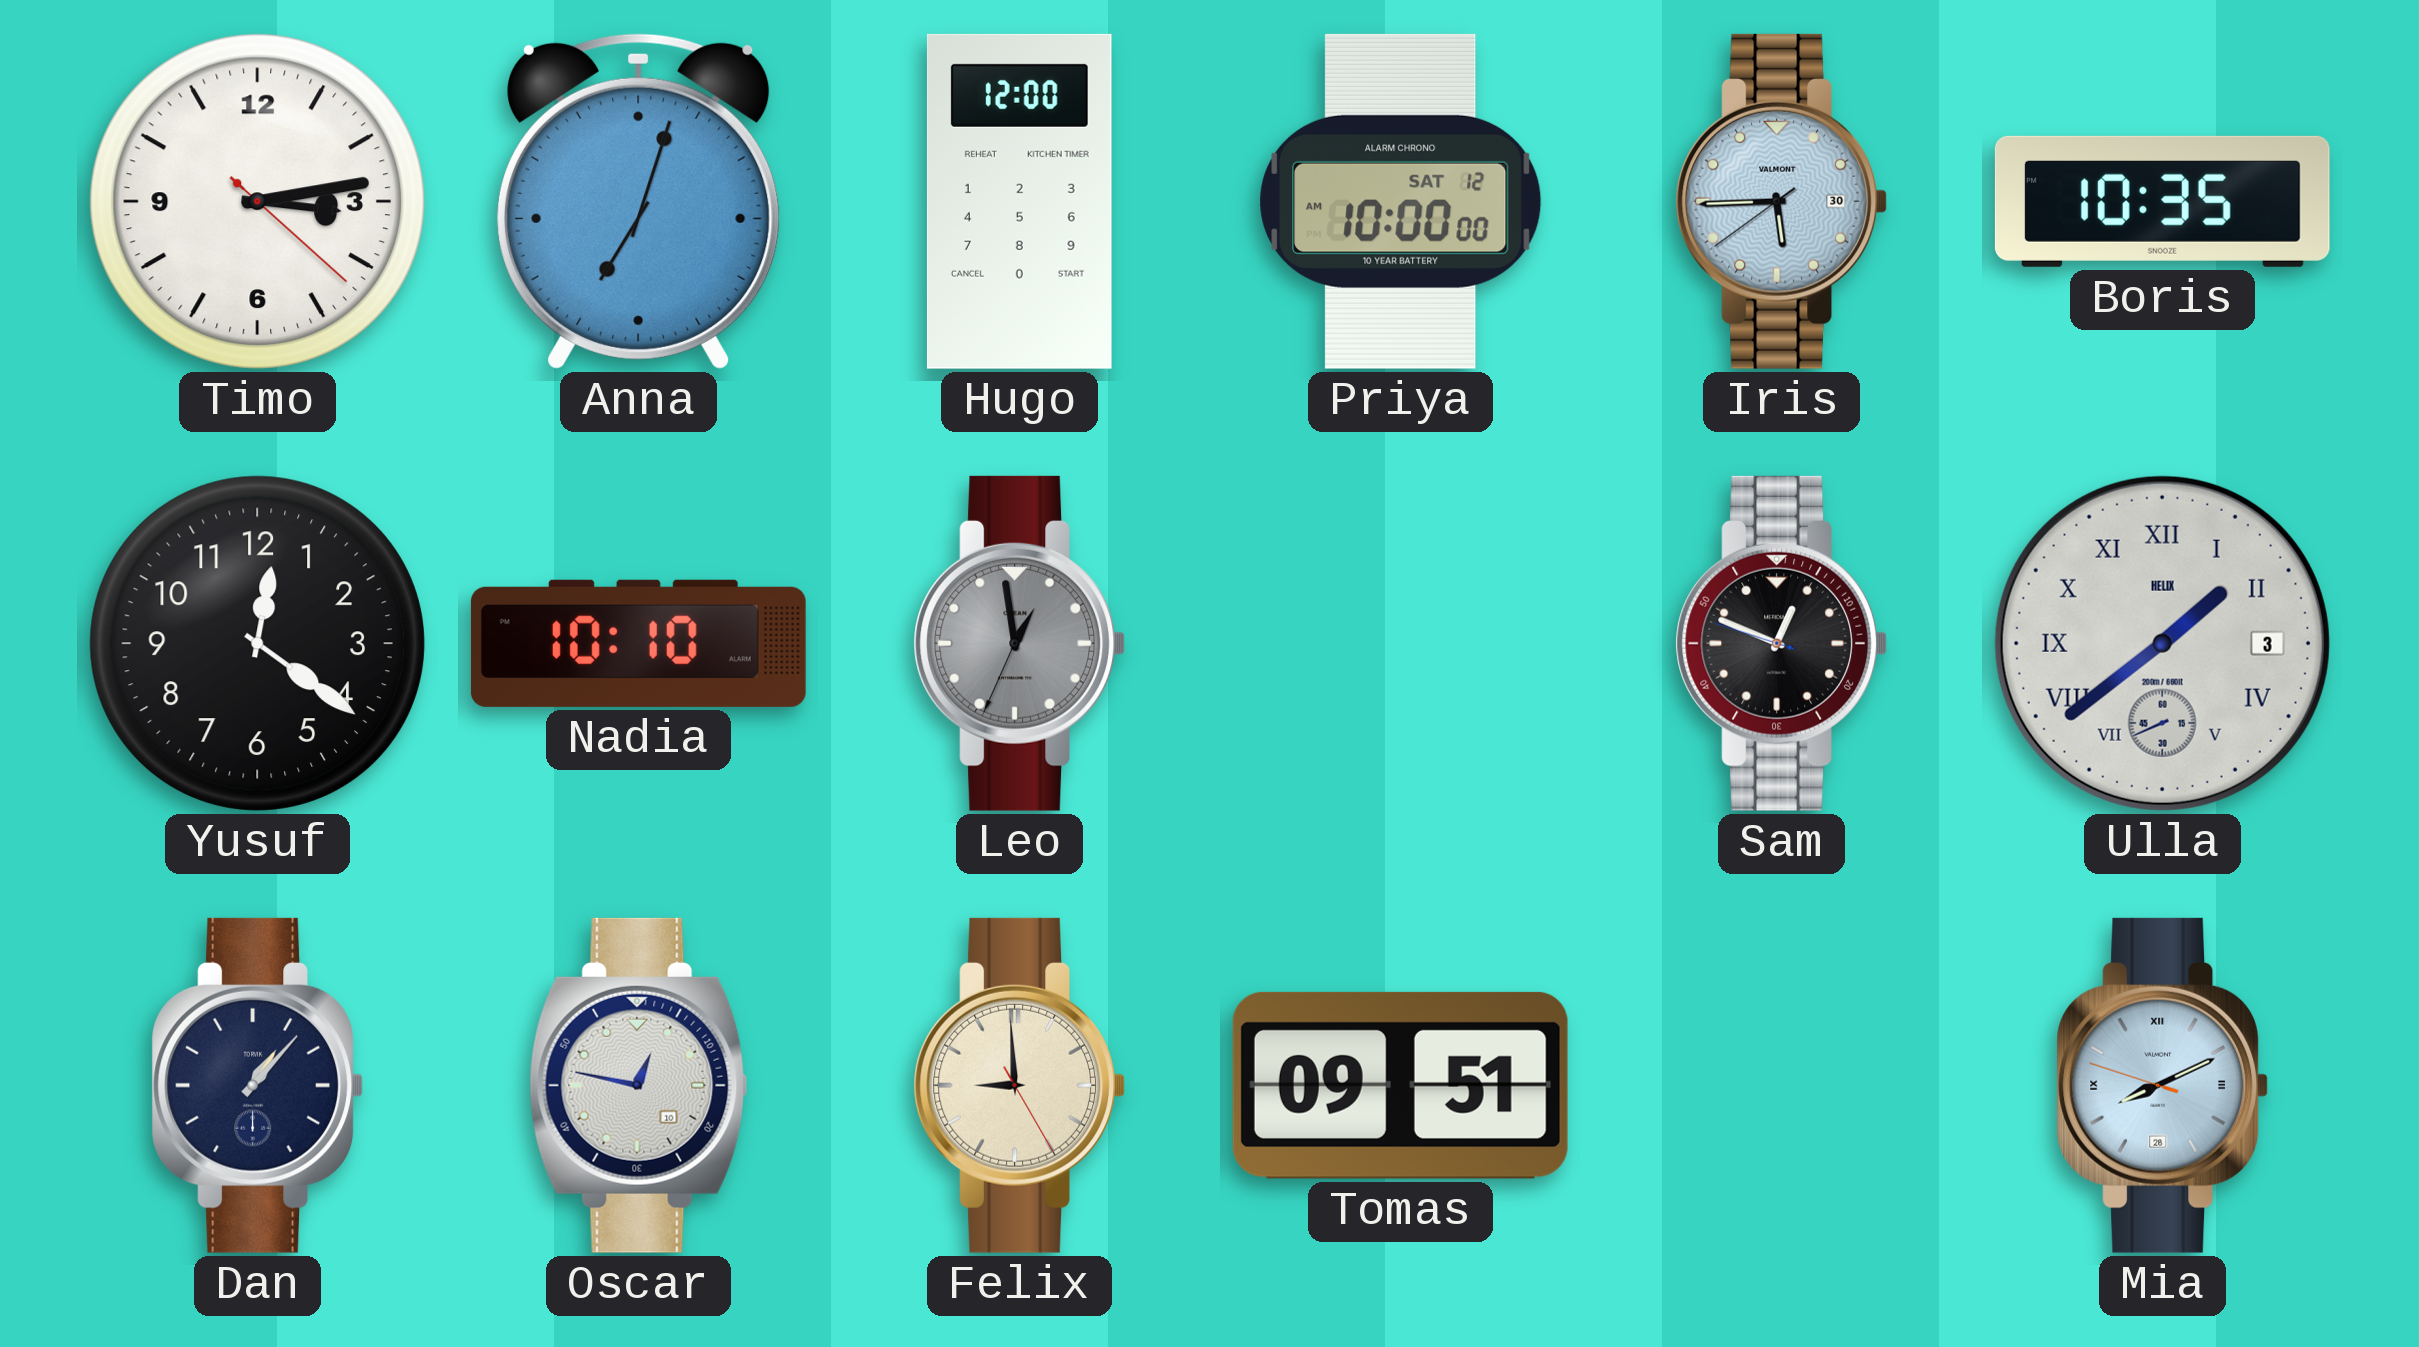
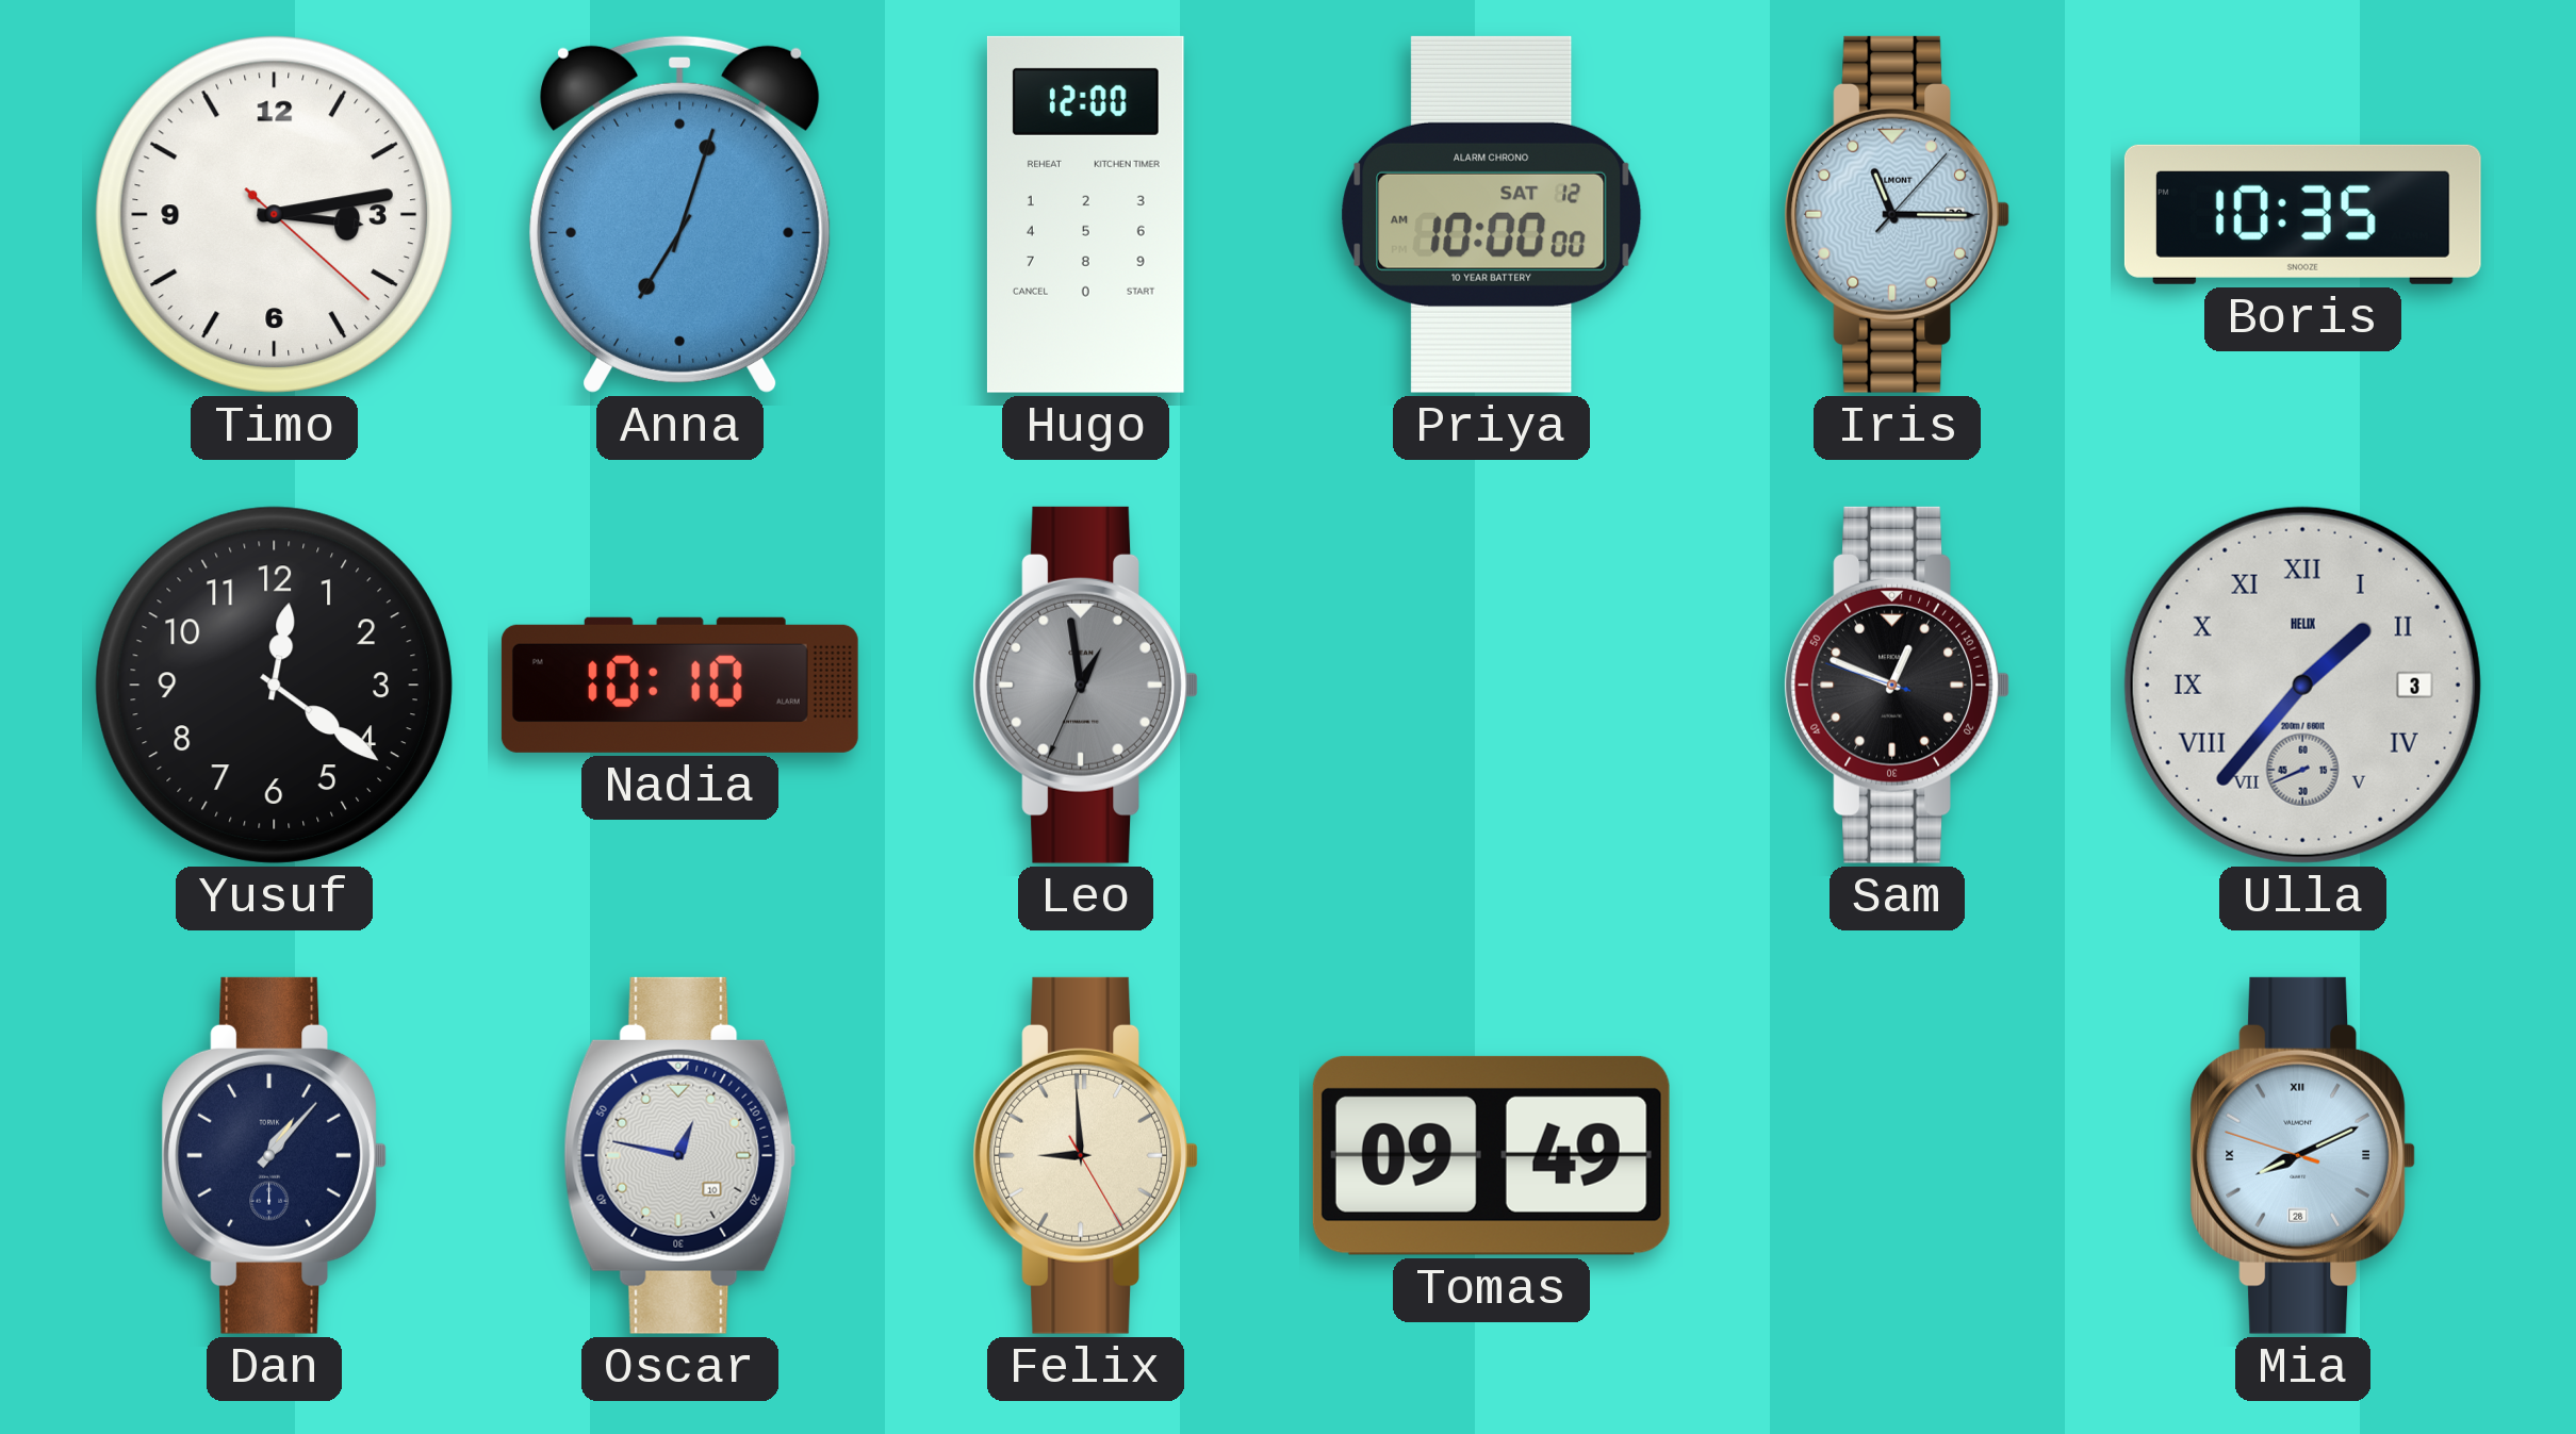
Iris: 5:44 -> 11:15
Ulla: 1:38 -> 1:36
Tomas: 09:51 -> 09:49
